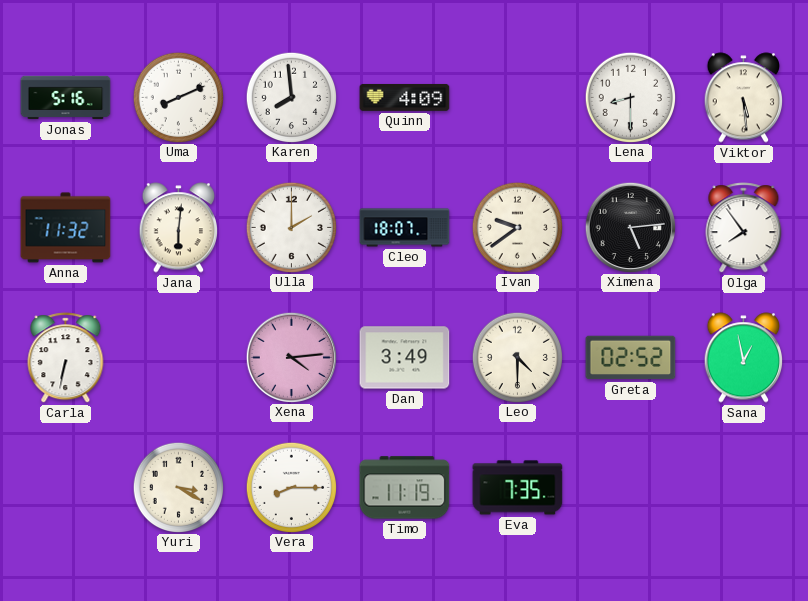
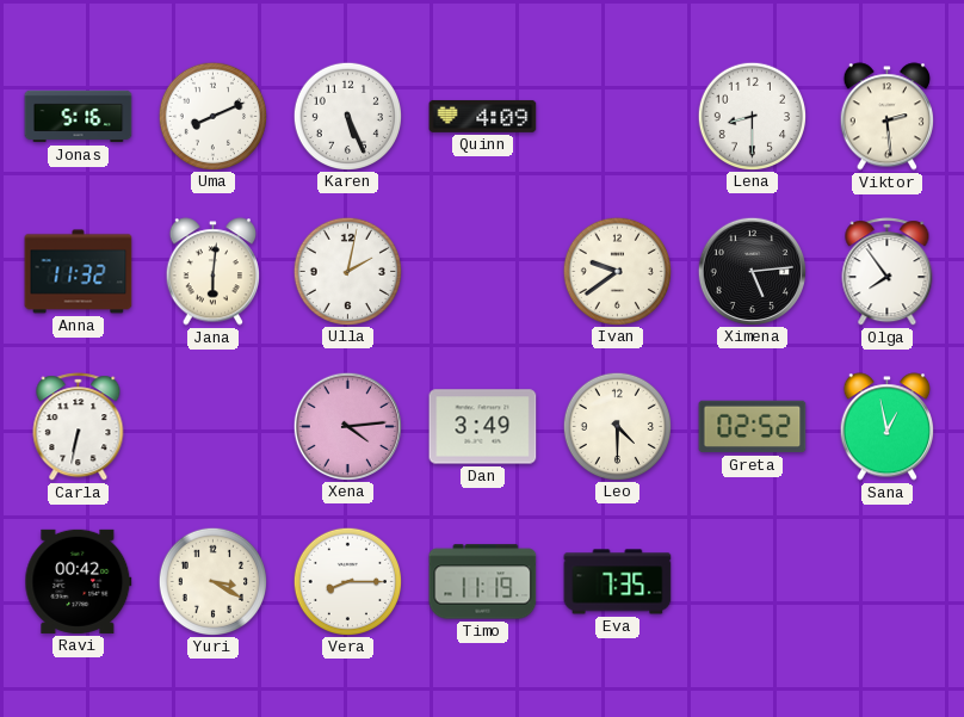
Karen: 7:59 -> 5:26
Viktor: 5:29 -> 2:29
Ulla: 2:00 -> 2:02
Cleo: 18:07 -> none
Ravi: none -> 00:42
